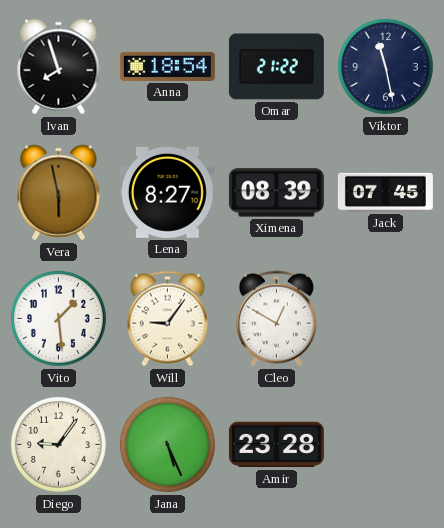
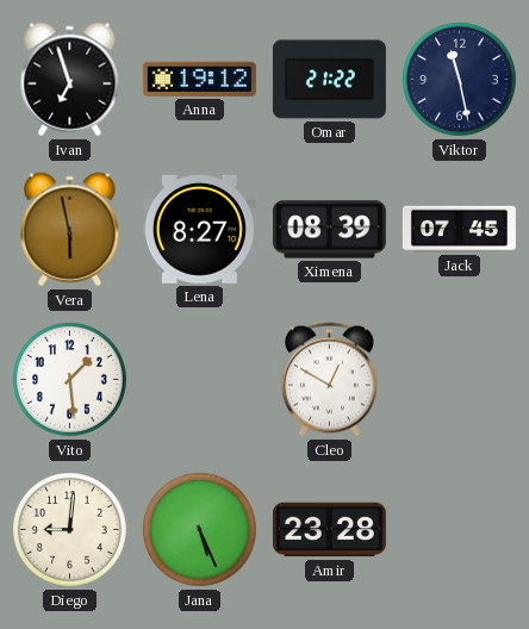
Ivan: 7:57 -> 6:57
Anna: 18:54 -> 19:12
Will: 9:06 -> none
Diego: 9:06 -> 9:01
